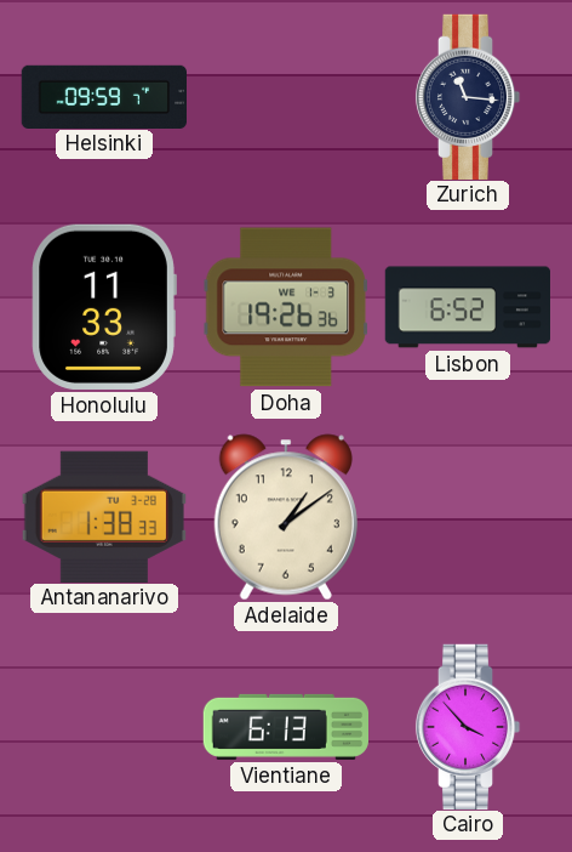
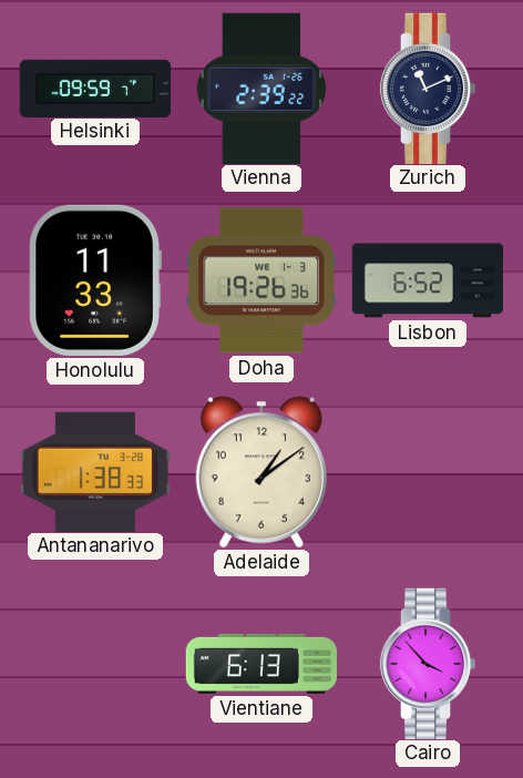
Vienna: none -> 2:39
Zurich: 11:16 -> 11:11
